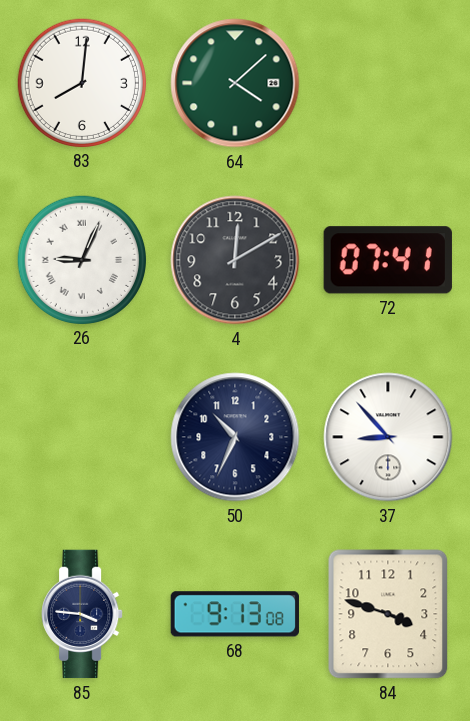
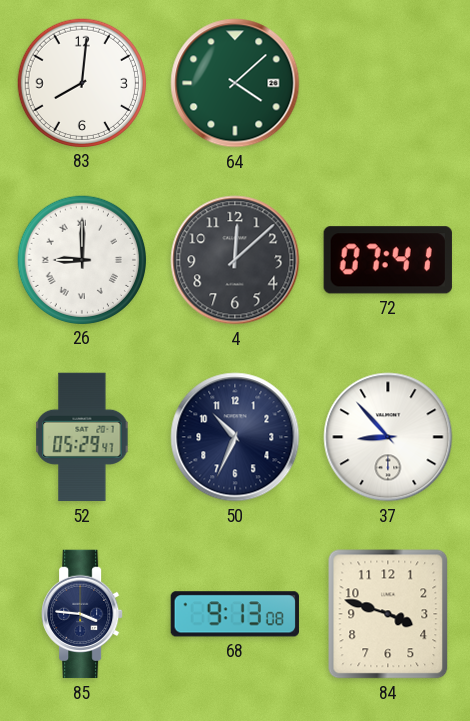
26: 9:04 -> 9:00
4: 12:10 -> 12:08
52: none -> 05:29
